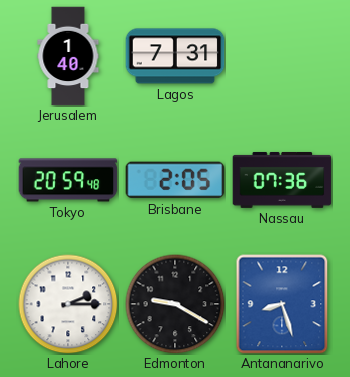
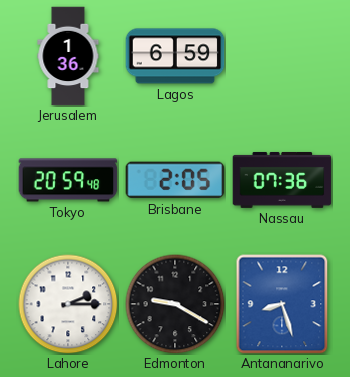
Jerusalem: 1:40 -> 1:36
Lagos: 7:31 -> 6:59
